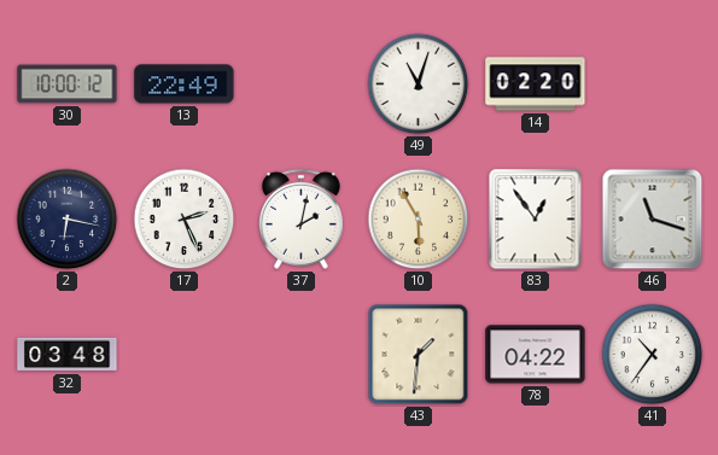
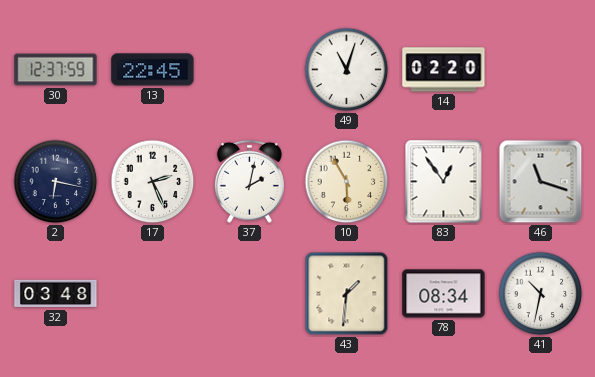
30: 10:00 -> 12:37
13: 22:49 -> 22:45
78: 04:22 -> 08:34
41: 10:36 -> 10:32
